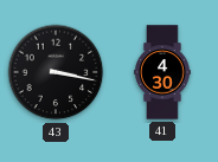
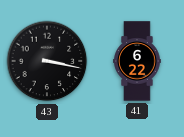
41: 4:30 -> 6:22
